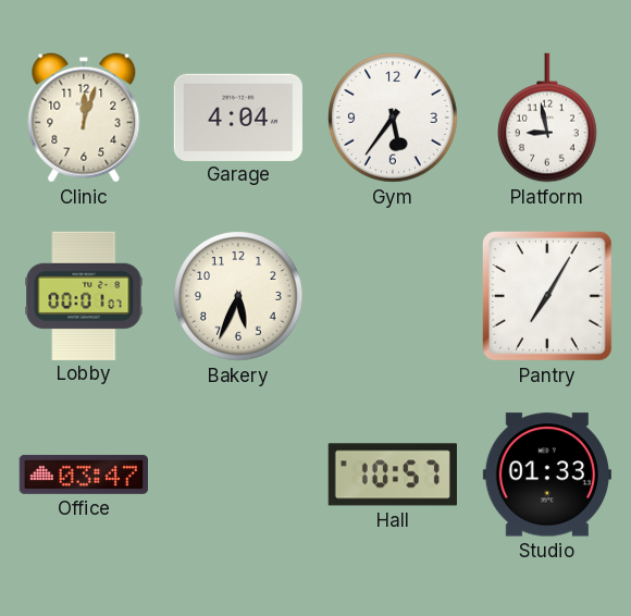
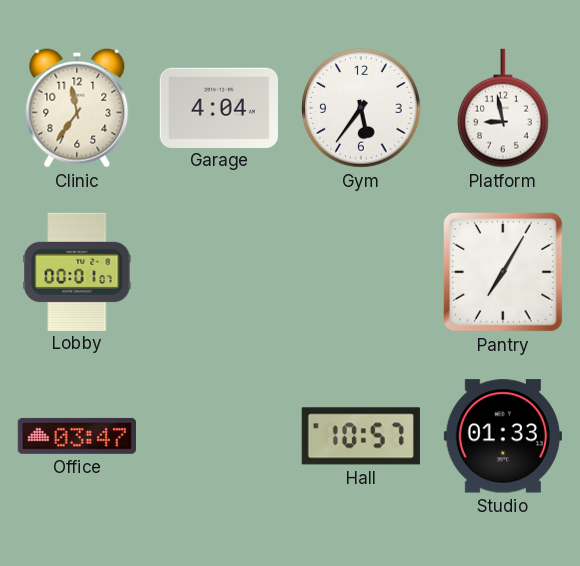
Clinic: 12:03 -> 11:36
Bakery: 5:34 -> none
